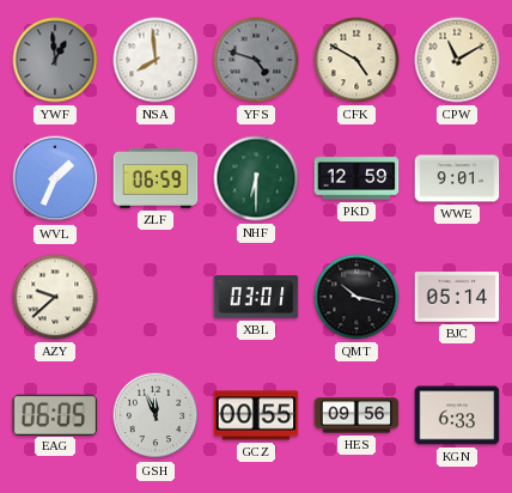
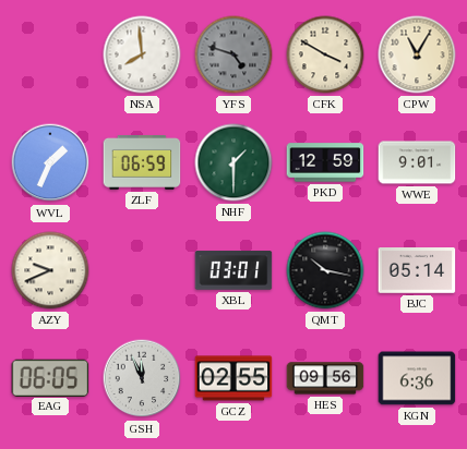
YWF: 12:59 -> none
CFK: 4:50 -> 3:50
CPW: 11:10 -> 11:05
NHF: 6:30 -> 1:30
AZY: 9:38 -> 9:41
GCZ: 00:55 -> 02:55
KGN: 6:33 -> 6:36
